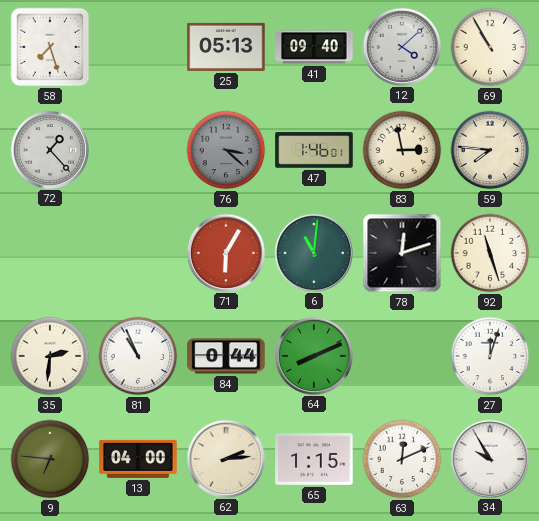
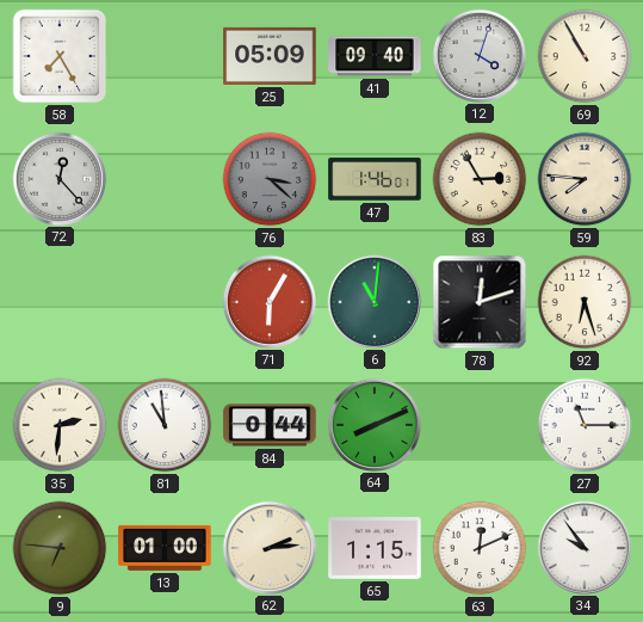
58: 7:27 -> 7:25
25: 05:13 -> 05:09
12: 4:08 -> 4:03
72: 1:23 -> 12:23
83: 2:58 -> 2:55
92: 11:27 -> 6:27
81: 10:56 -> 10:59
27: 12:03 -> 11:15
13: 04:00 -> 01:00
34: 9:55 -> 9:54
